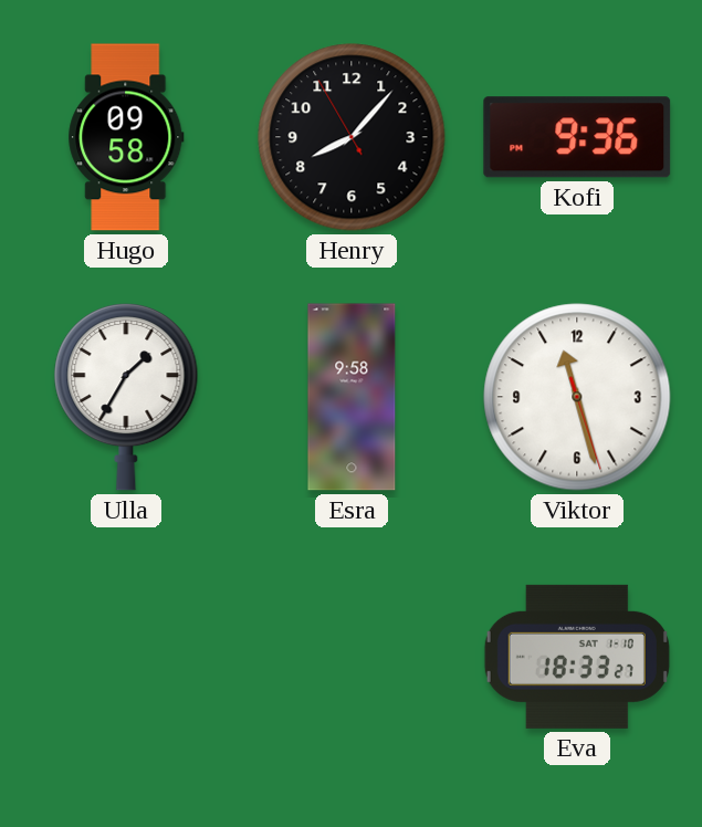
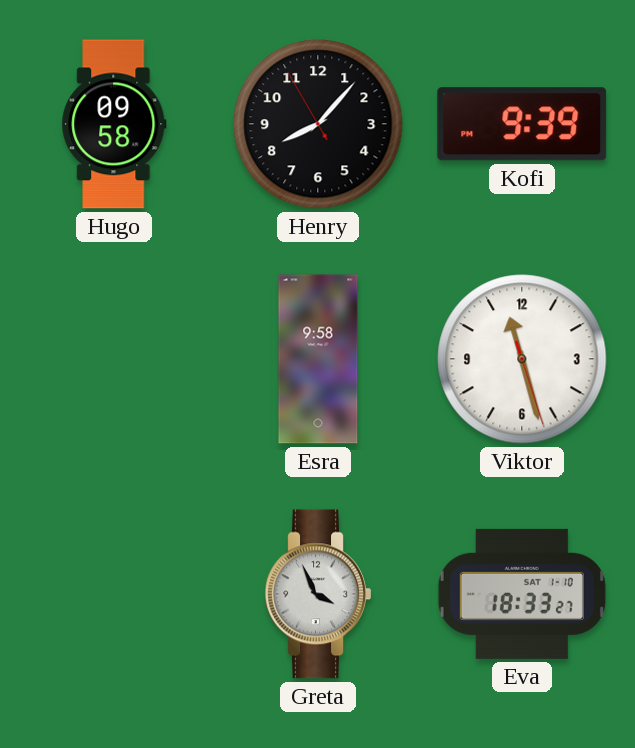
Kofi: 9:36 -> 9:39
Ulla: 1:35 -> none
Greta: none -> 3:56
